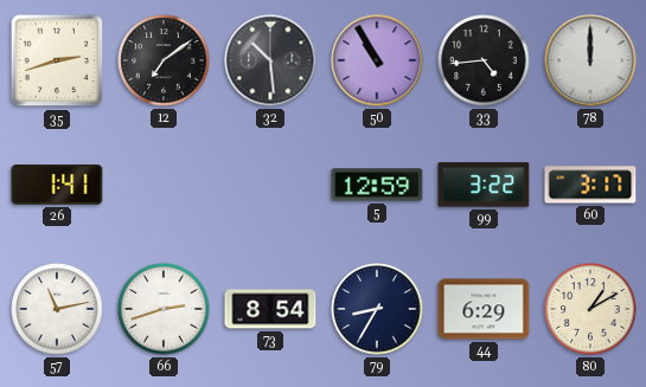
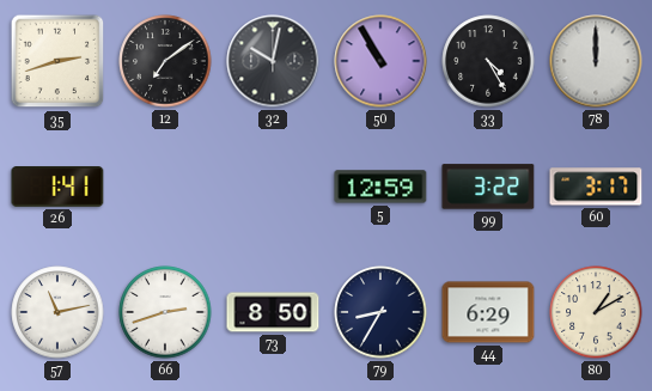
32: 10:29 -> 10:02
33: 4:44 -> 4:25
73: 8:54 -> 8:50
